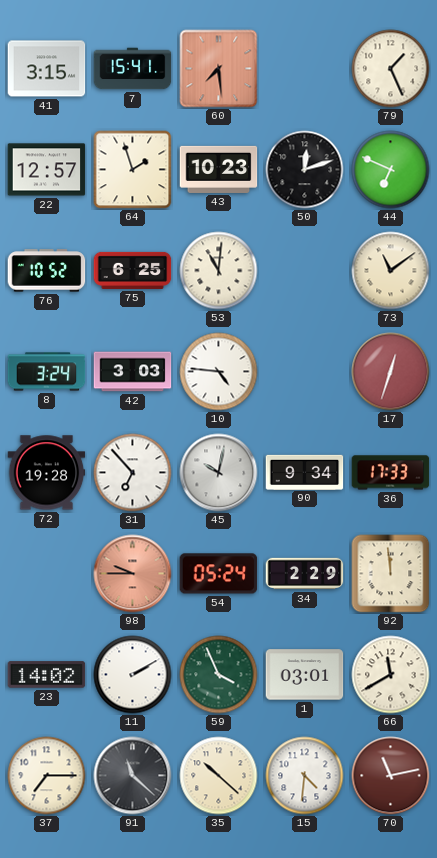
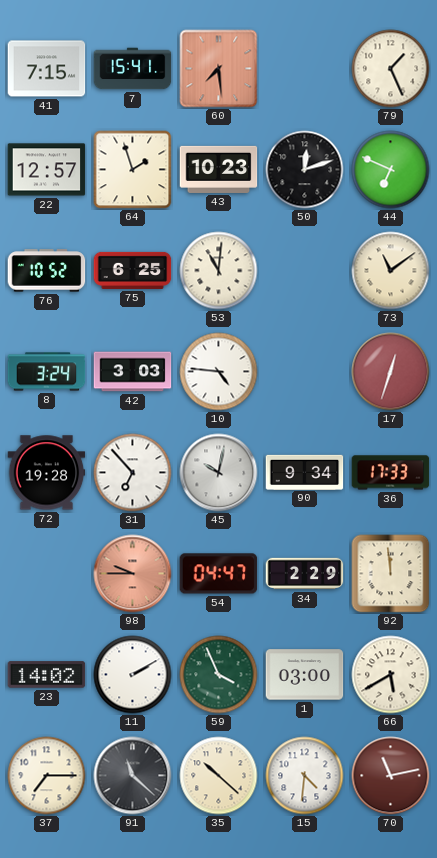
41: 3:15 -> 7:15
54: 05:24 -> 04:47
1: 03:01 -> 03:00
66: 11:40 -> 5:40
